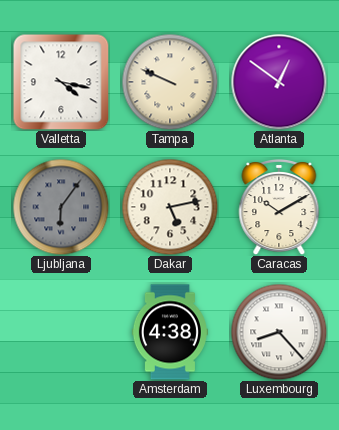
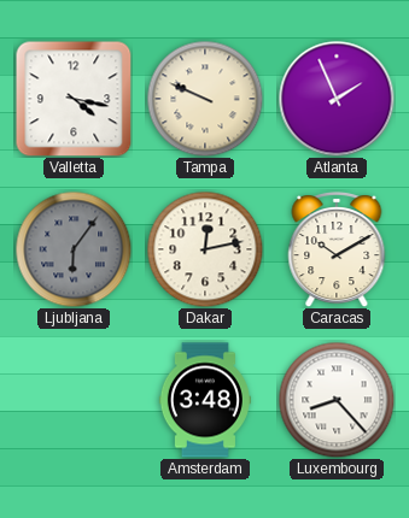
Atlanta: 12:51 -> 1:56
Dakar: 5:13 -> 12:13
Amsterdam: 4:38 -> 3:48
